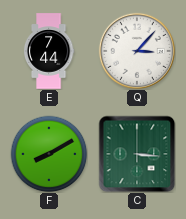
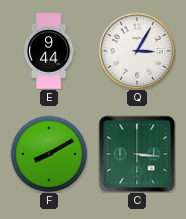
E: 7:44 -> 9:44
Q: 3:07 -> 3:05
